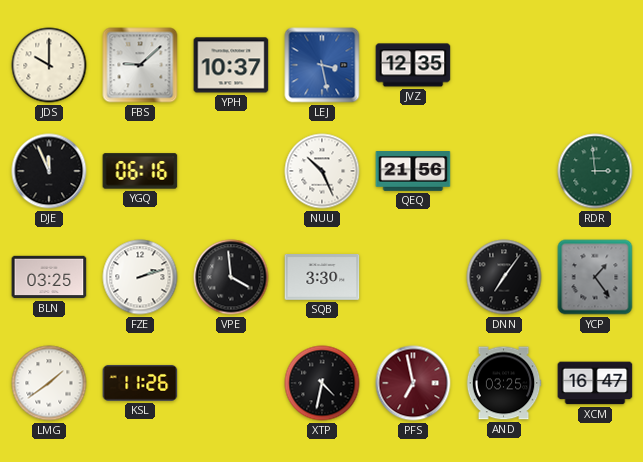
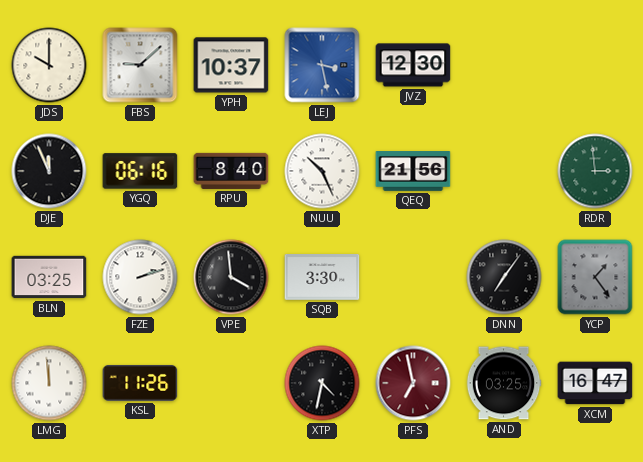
JVZ: 12:35 -> 12:30
RPU: none -> 8:40
LMG: 1:39 -> 11:59
